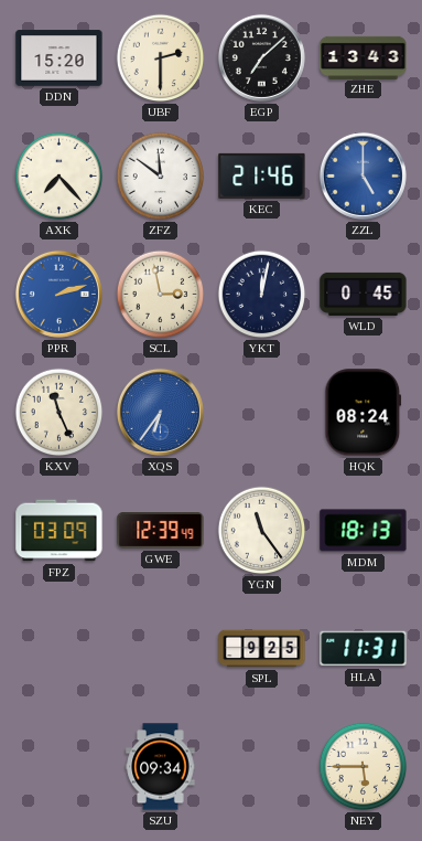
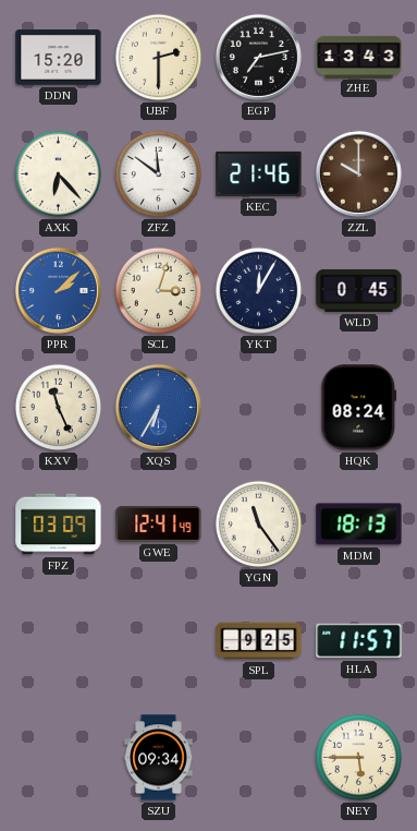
EGP: 7:08 -> 7:13
AXK: 7:23 -> 6:23
ZZL: 5:00 -> 10:00
ZZL dial: blue -> brown
PPR: 2:12 -> 2:08
SCL: 2:58 -> 3:03
YKT: 12:02 -> 12:05
XQS: 6:36 -> 6:35
GWE: 12:39 -> 12:41
HLA: 11:31 -> 11:57
